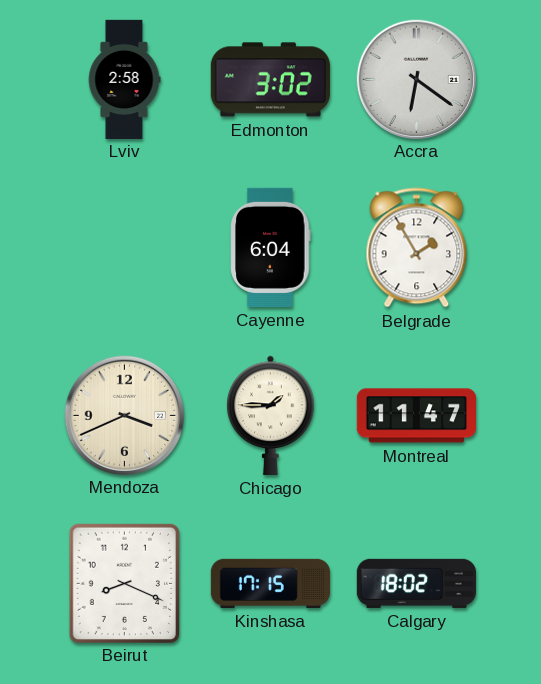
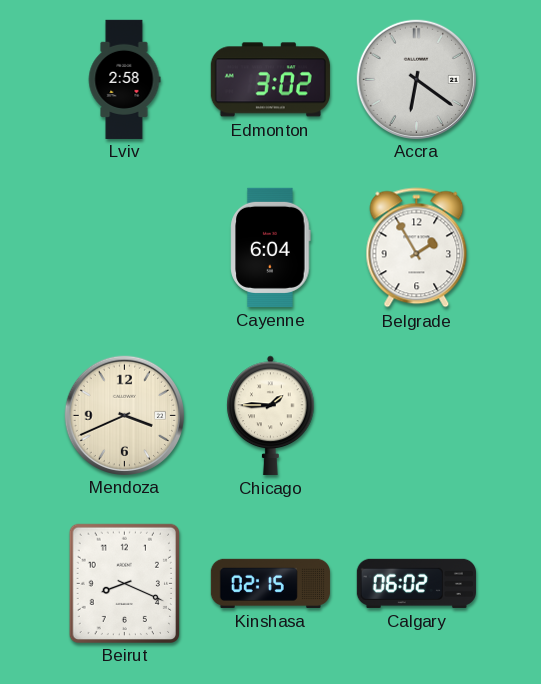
Montreal: 11:47 -> none
Kinshasa: 17:15 -> 02:15
Calgary: 18:02 -> 06:02
